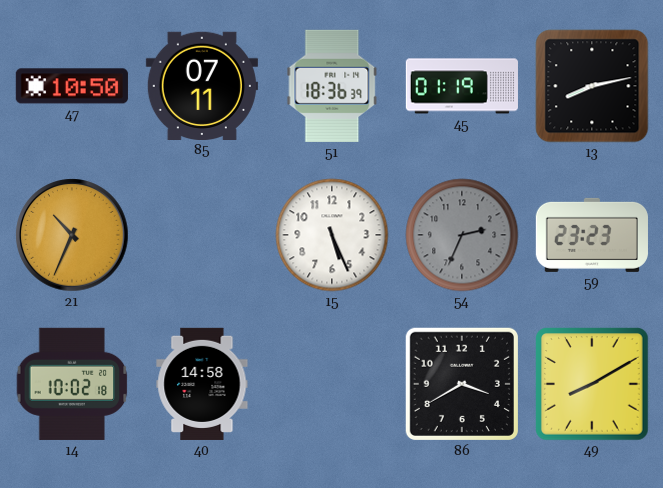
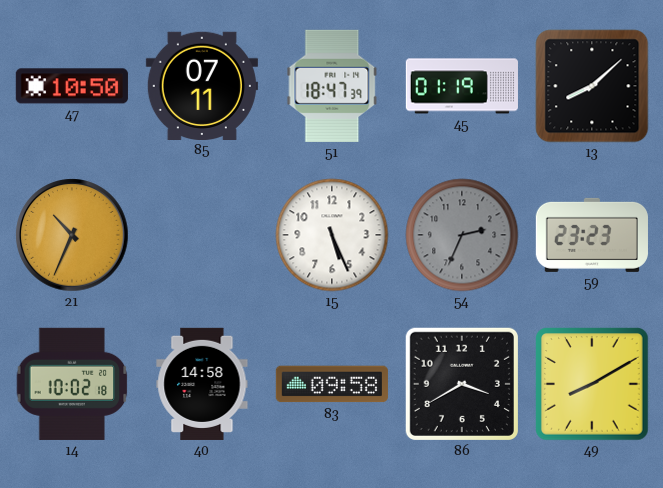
51: 18:36 -> 18:47
13: 8:13 -> 8:08
83: none -> 09:58
